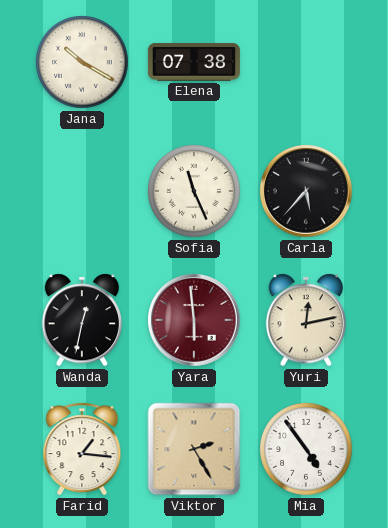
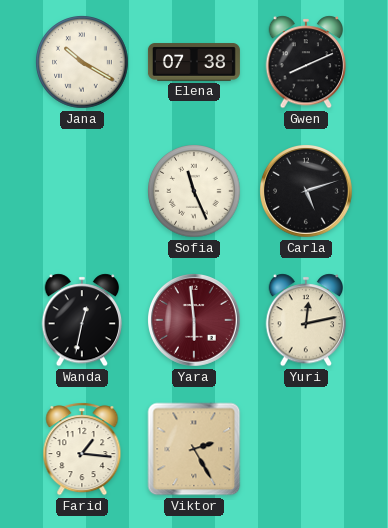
Gwen: none -> 8:11
Carla: 5:37 -> 5:12
Mia: 4:54 -> none
